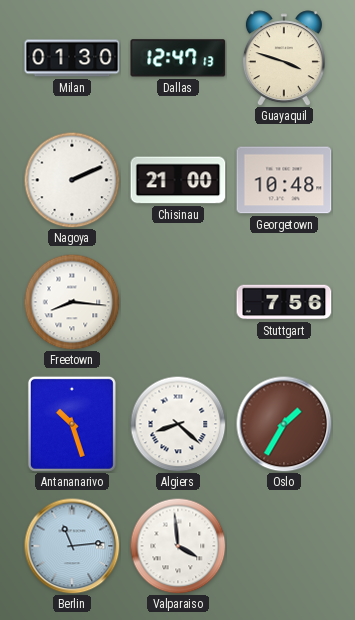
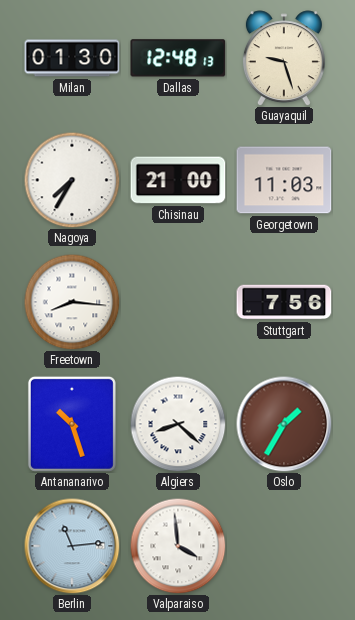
Dallas: 12:47 -> 12:48
Guayaquil: 3:48 -> 9:27
Nagoya: 2:11 -> 7:35
Georgetown: 10:48 -> 11:03
